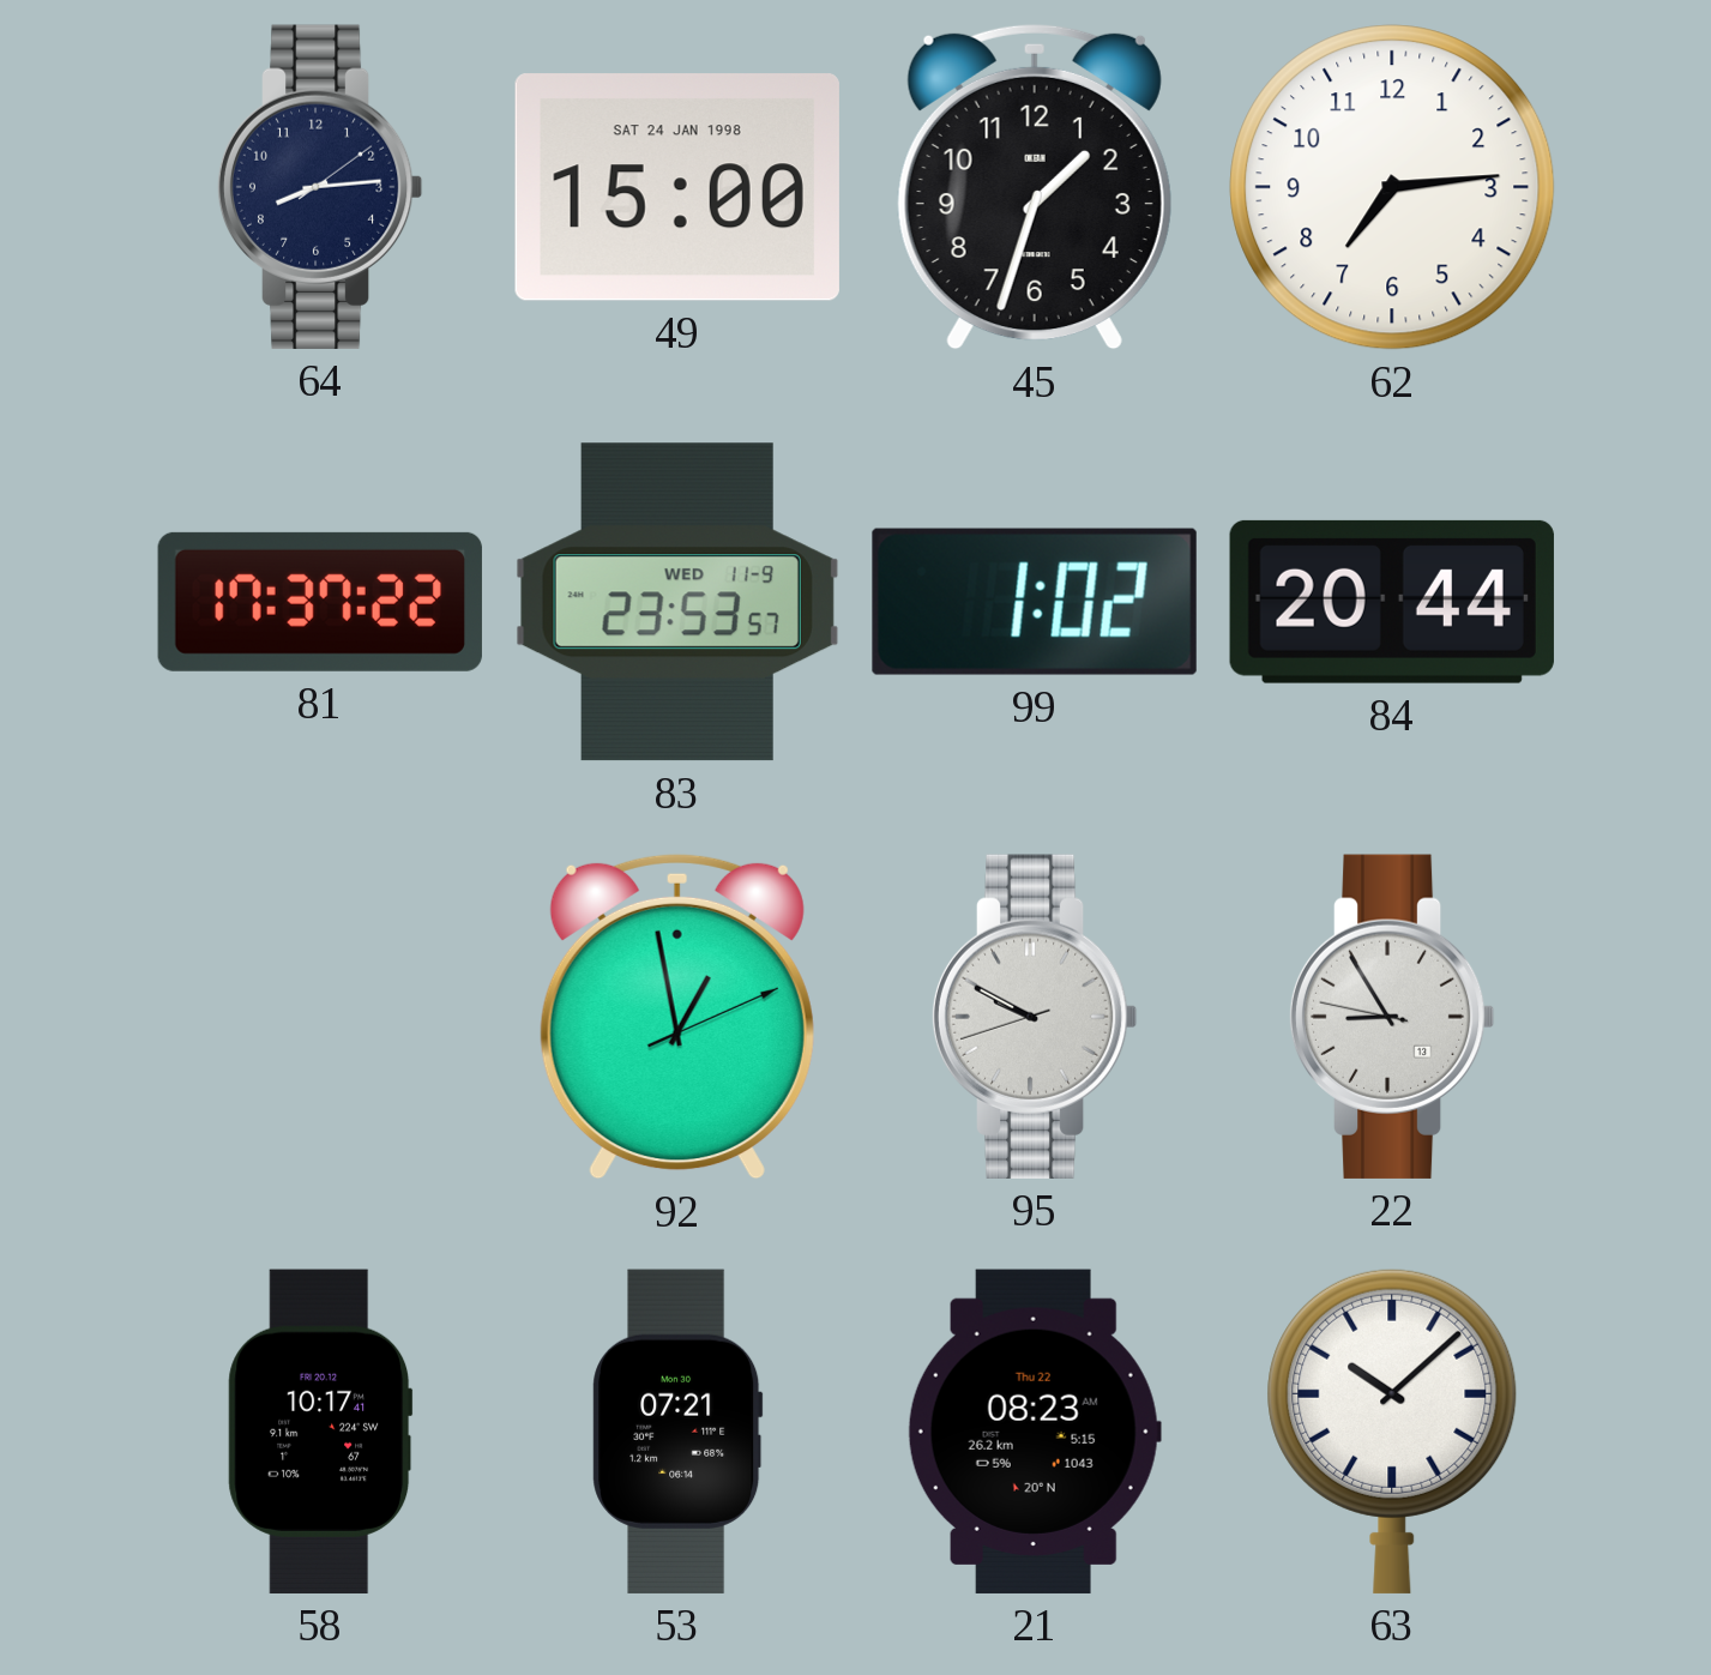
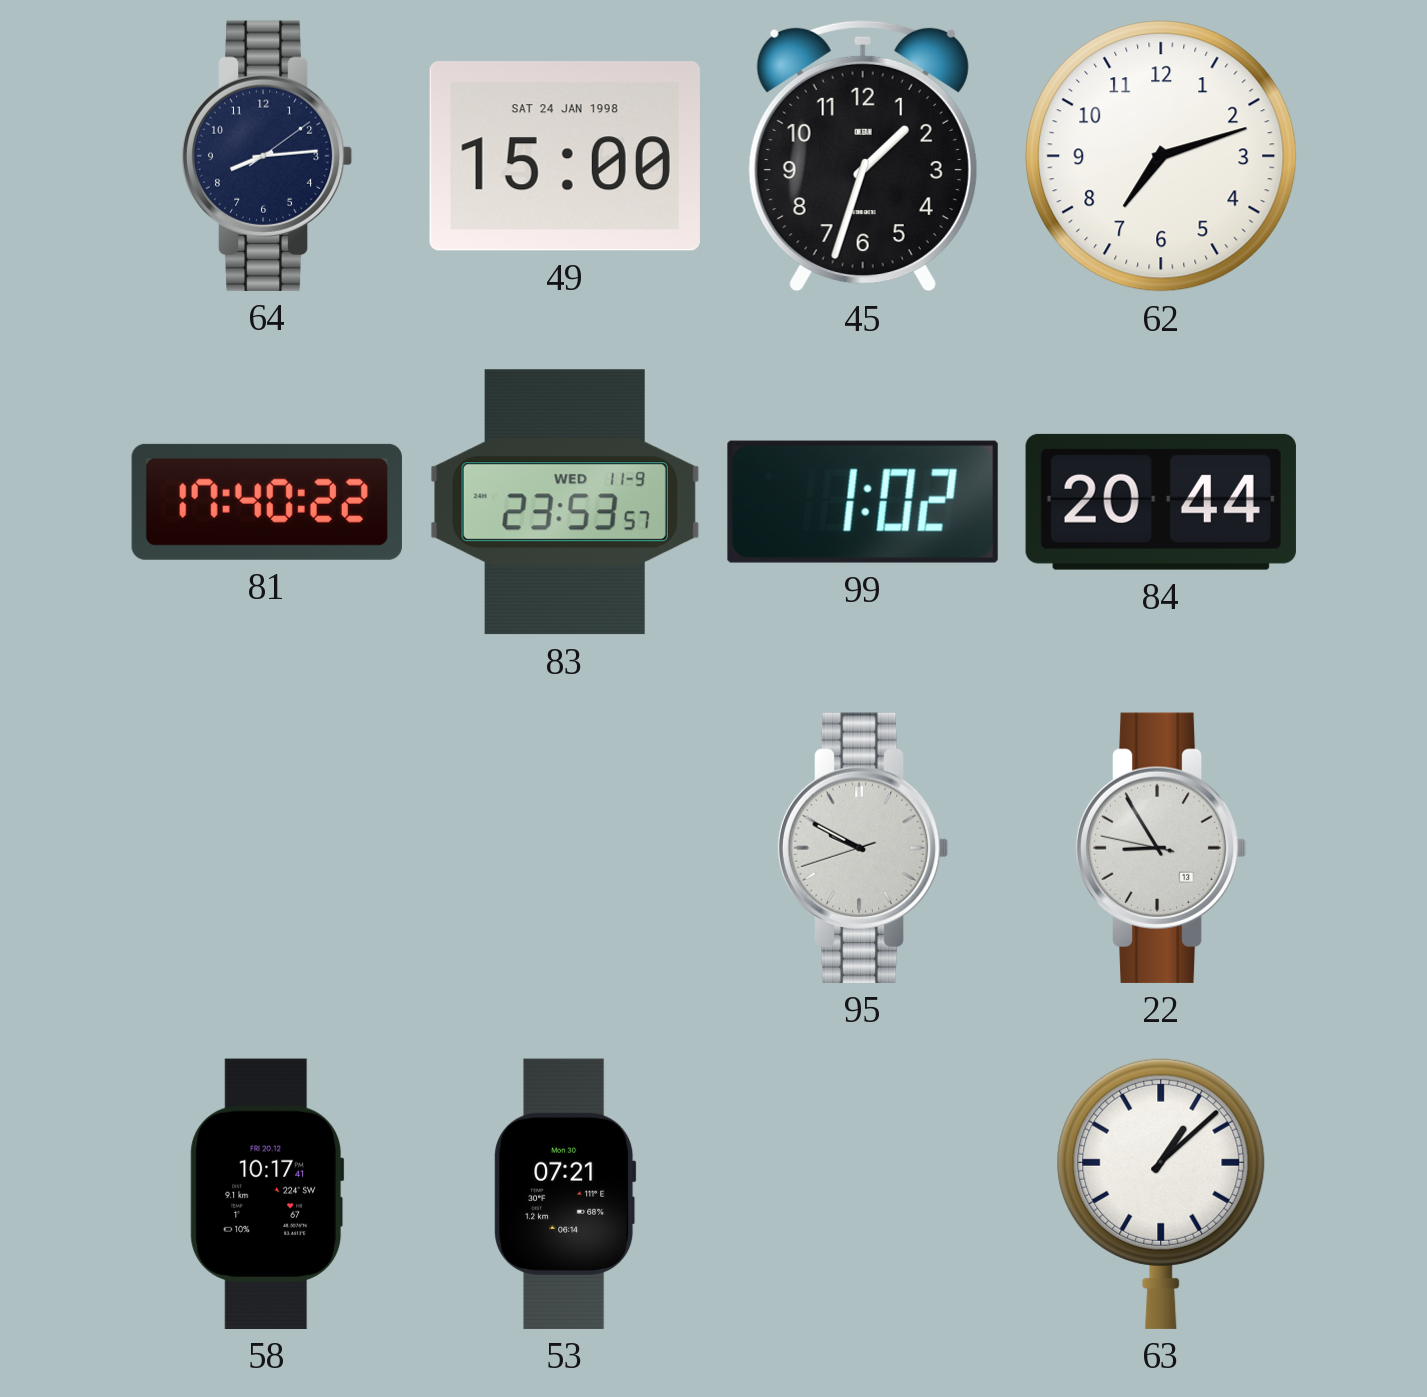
62: 7:14 -> 7:12
81: 17:37 -> 17:40
92: 12:58 -> none
21: 08:23 -> none
63: 10:08 -> 1:08
